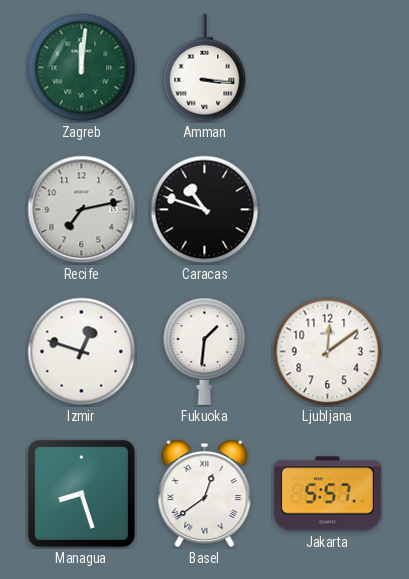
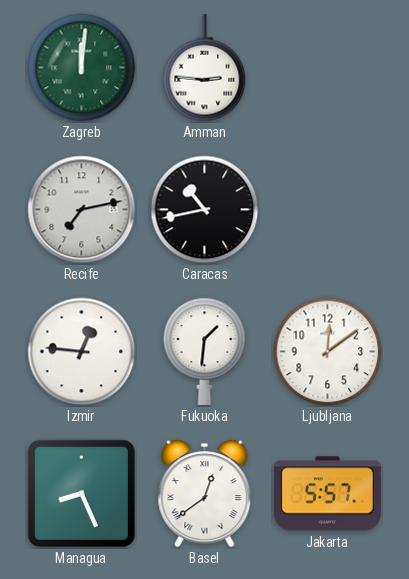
Amman: 3:16 -> 2:46
Caracas: 10:48 -> 10:43
Izmir: 12:48 -> 12:46
Managua: 8:27 -> 8:26
